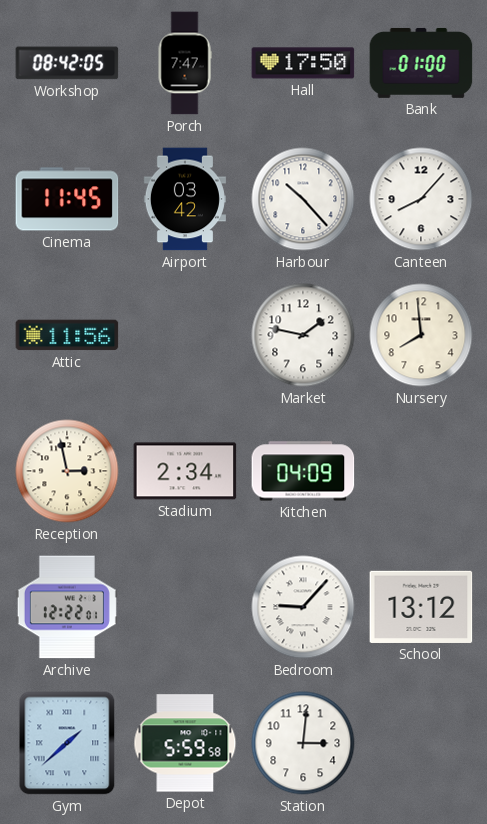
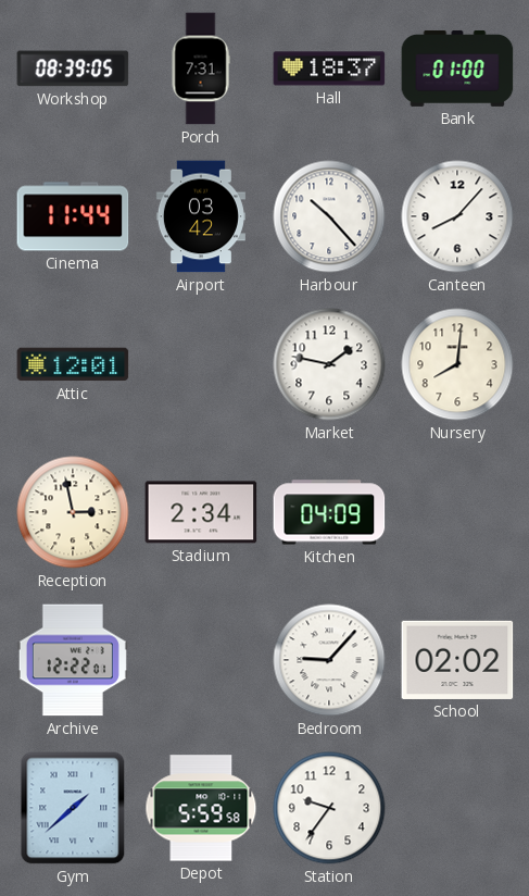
Workshop: 08:42 -> 08:39
Porch: 7:47 -> 7:31
Hall: 17:50 -> 18:37
Cinema: 11:45 -> 11:44
Attic: 11:56 -> 12:01
Nursery: 7:59 -> 8:01
School: 13:12 -> 02:02
Station: 3:01 -> 9:36
